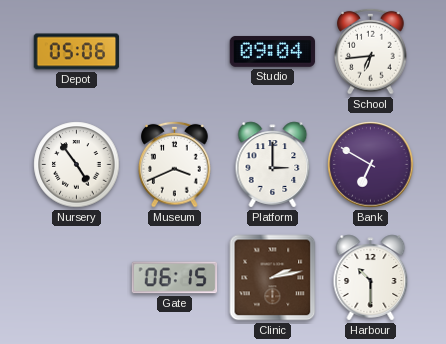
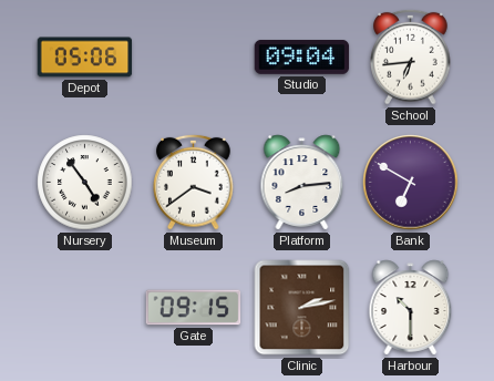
Museum: 3:41 -> 3:39
Platform: 3:00 -> 8:14
Gate: 06:15 -> 09:15
